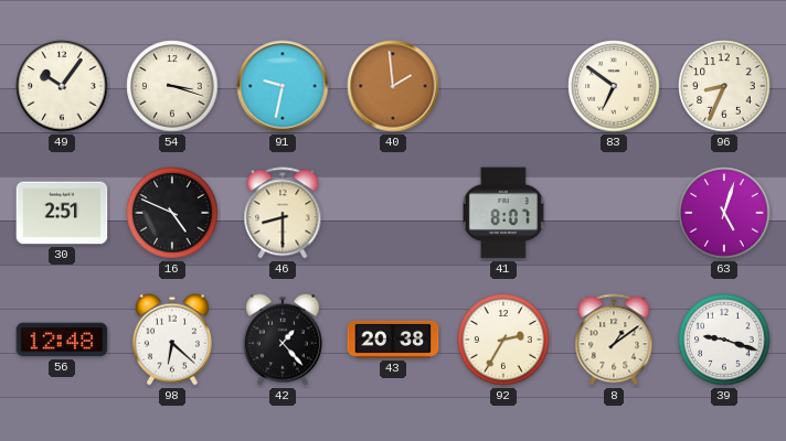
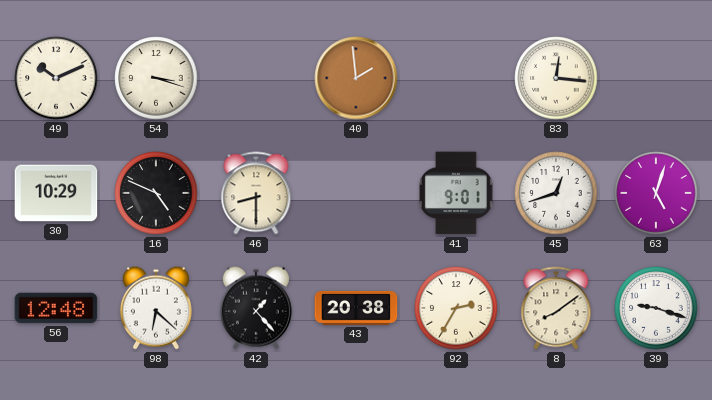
49: 10:06 -> 10:11
91: 9:32 -> none
83: 6:51 -> 12:16
96: 8:34 -> none
30: 2:51 -> 10:29
41: 8:07 -> 9:01
45: none -> 12:42
8: 1:09 -> 8:09
